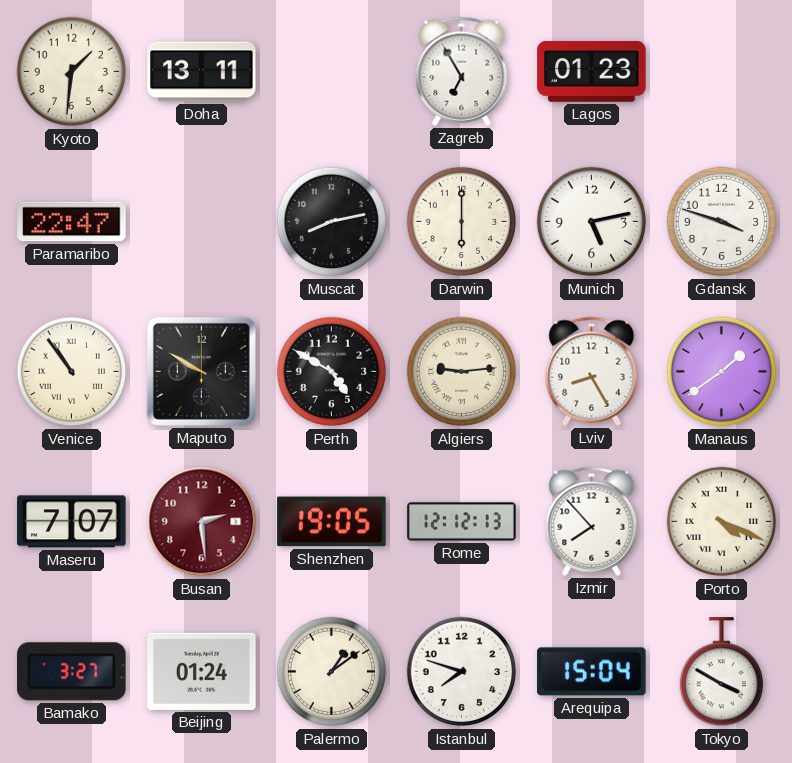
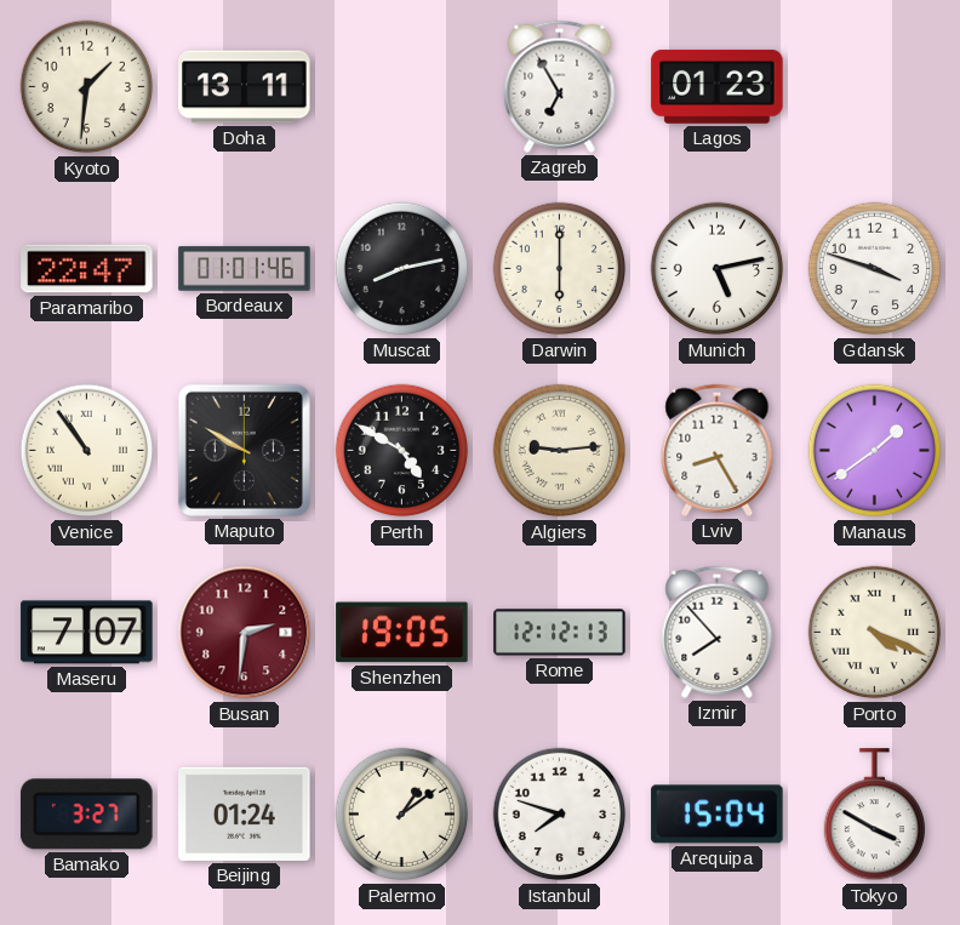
Bordeaux: none -> 01:01
Busan: 2:29 -> 2:31
